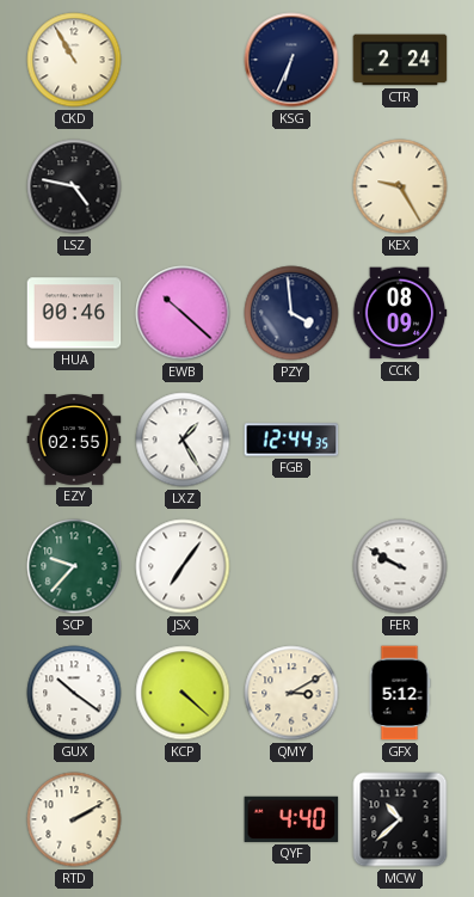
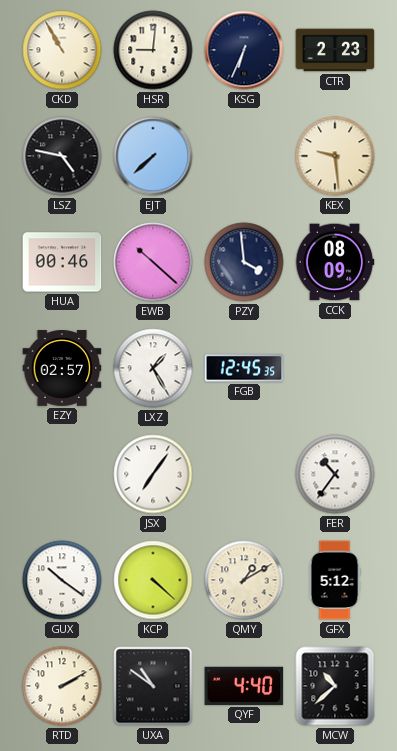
HSR: none -> 9:01
CTR: 2:24 -> 2:23
EJT: none -> 7:38
KEX: 9:25 -> 9:29
EZY: 02:55 -> 02:57
FGB: 12:44 -> 12:45
SCP: 9:37 -> none
FER: 9:50 -> 10:36
QMY: 3:10 -> 1:10
UXA: none -> 10:51
